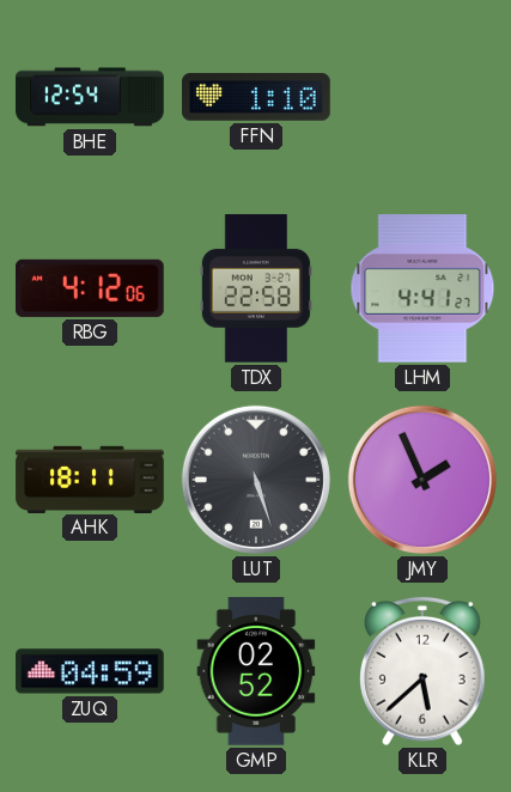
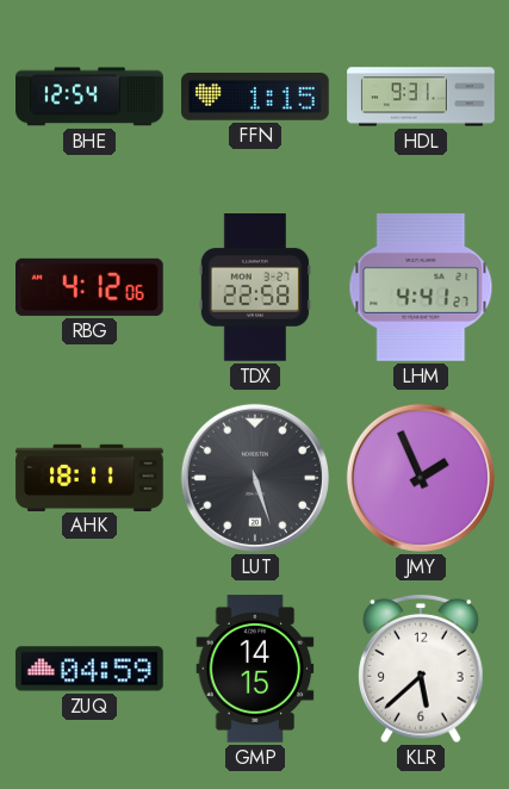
FFN: 1:10 -> 1:15
HDL: none -> 9:31
GMP: 02:52 -> 14:15
